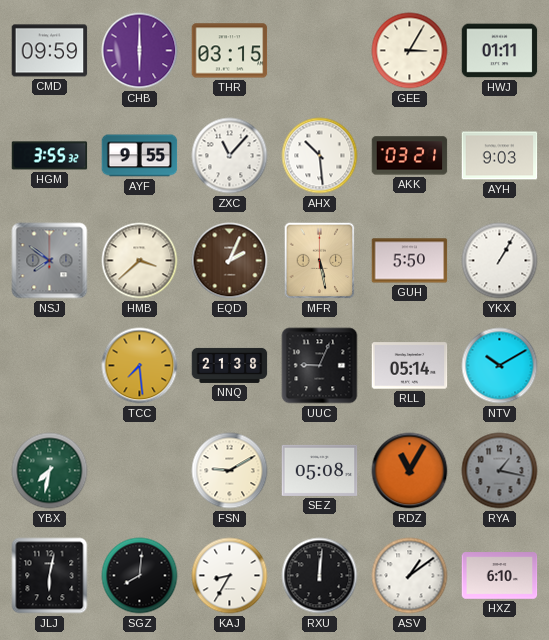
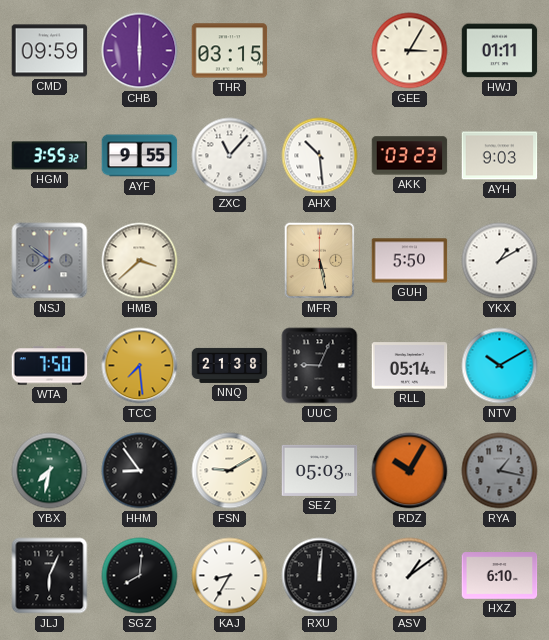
AKK: 03:21 -> 03:23
EQD: 2:04 -> none
YKX: 1:05 -> 1:10
WTA: none -> 7:50
HHM: none -> 8:54
SEZ: 05:08 -> 05:03
RDZ: 11:05 -> 10:05
JLJ: 6:02 -> 6:04
